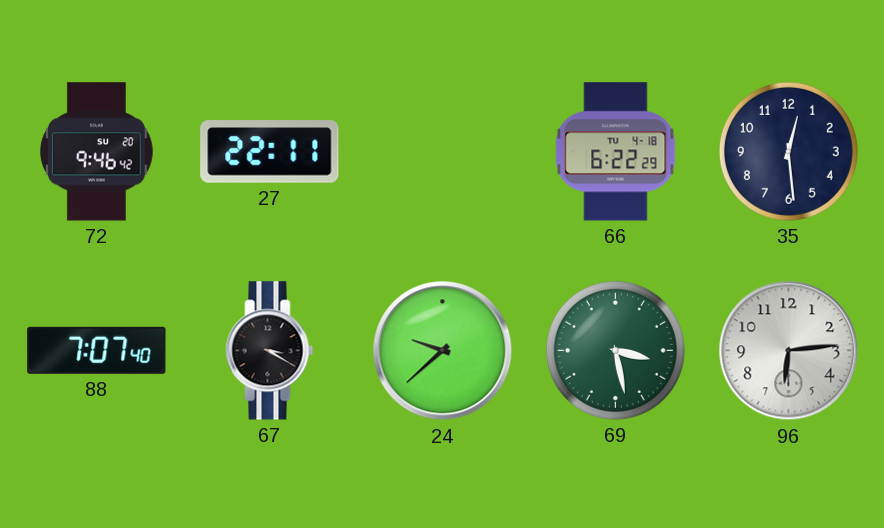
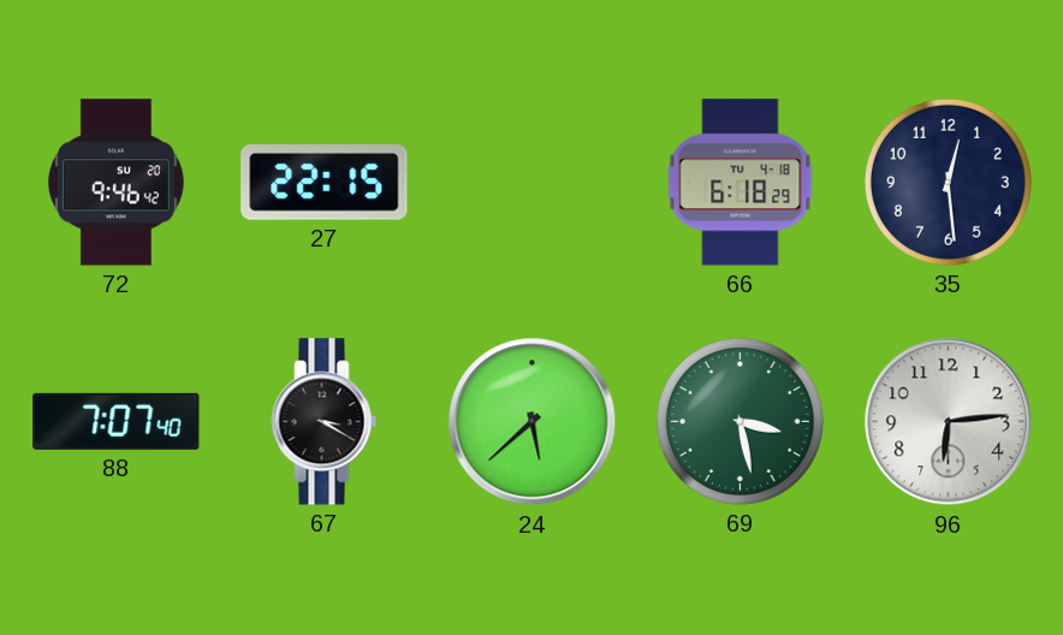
27: 22:11 -> 22:15
66: 6:22 -> 6:18
24: 9:38 -> 5:38
